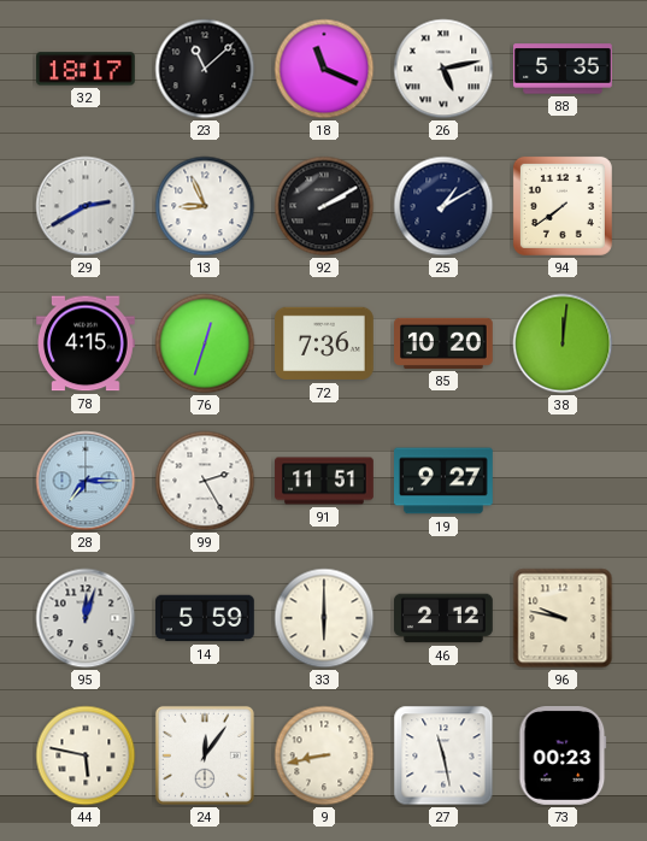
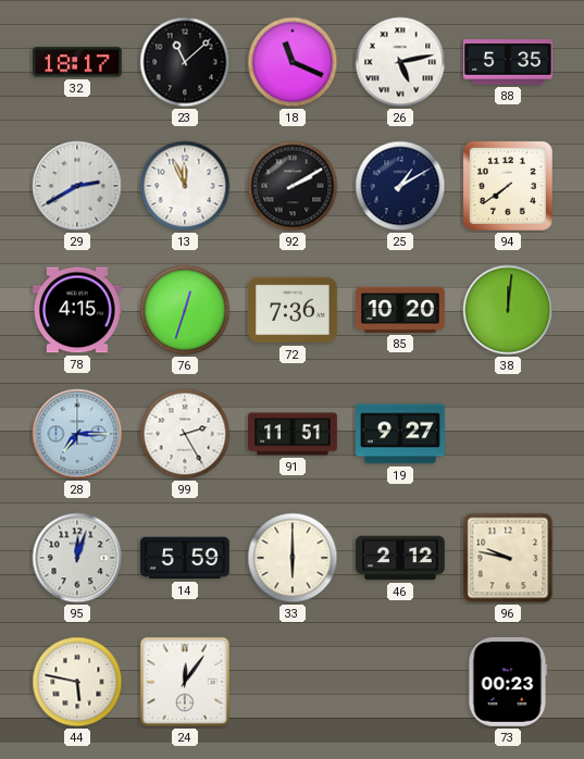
13: 8:56 -> 11:56
9: 8:43 -> none
27: 11:28 -> none
